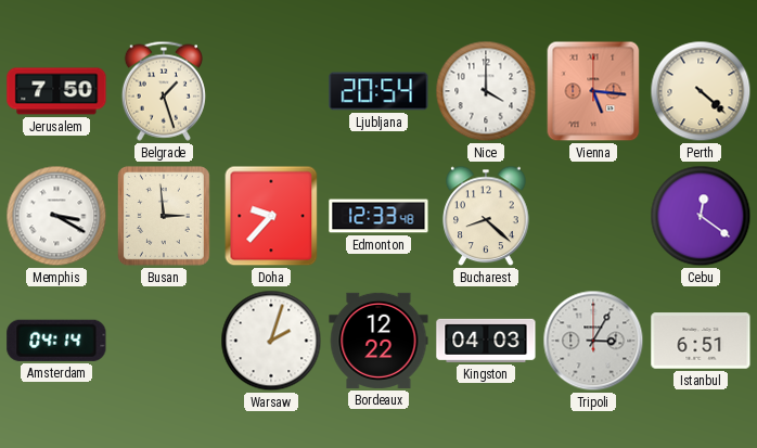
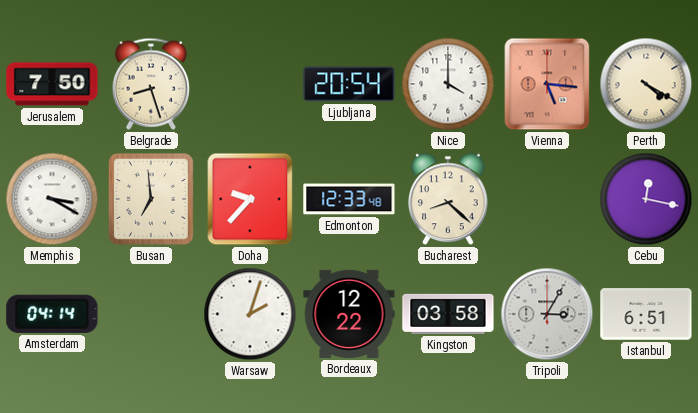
Belgrade: 1:27 -> 8:27
Perth: 4:22 -> 4:20
Busan: 2:59 -> 6:59
Cebu: 12:21 -> 12:17
Kingston: 04:03 -> 03:58
